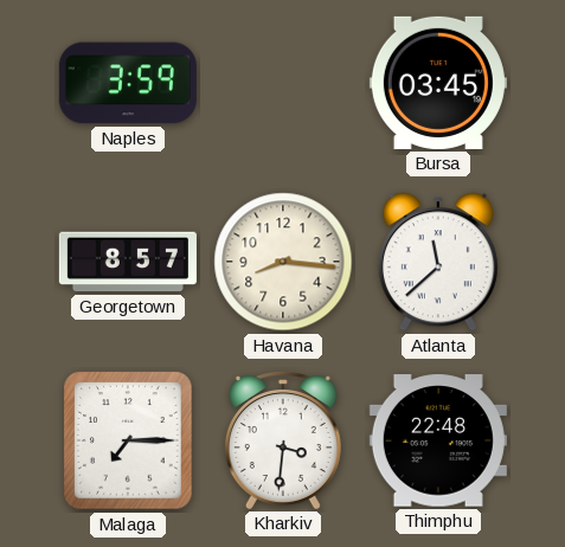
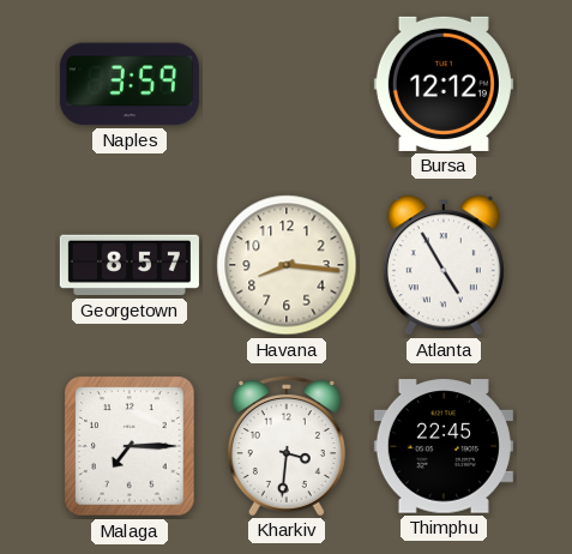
Bursa: 03:45 -> 12:12
Atlanta: 11:38 -> 4:55
Thimphu: 22:48 -> 22:45
